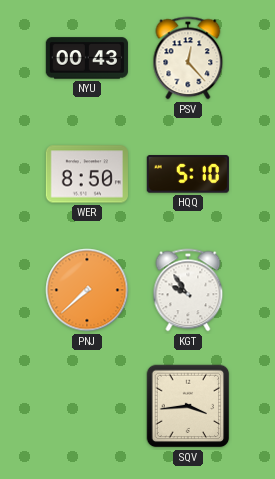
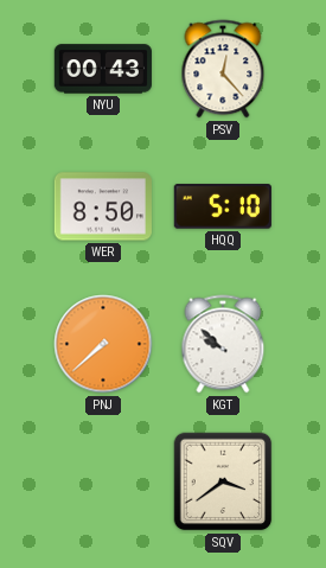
KGT: 9:54 -> 9:52
SQV: 3:44 -> 3:39
